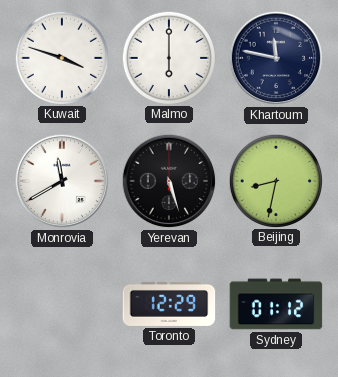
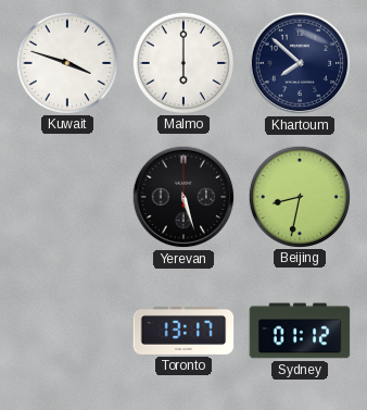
Khartoum: 11:47 -> 7:52
Monrovia: 11:40 -> none
Toronto: 12:29 -> 13:17
